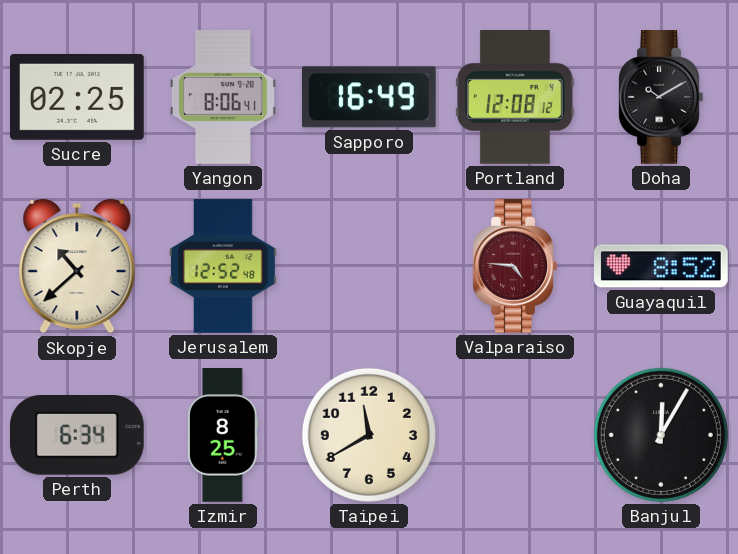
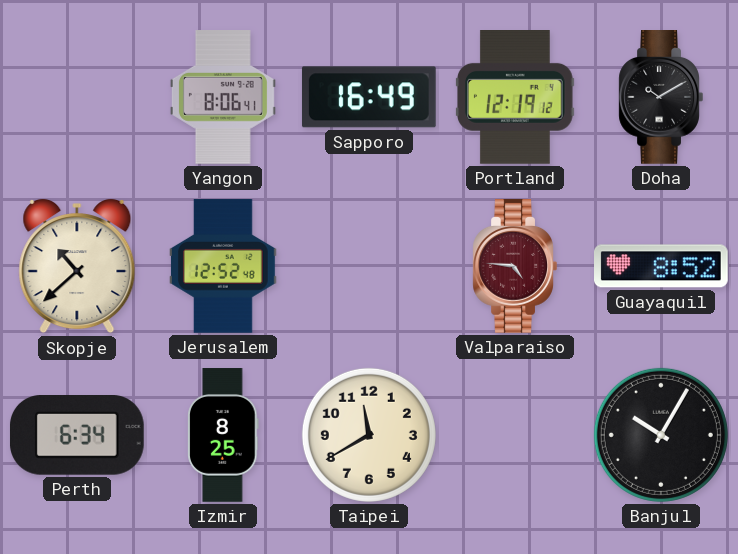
Sucre: 02:25 -> none
Portland: 12:08 -> 12:19
Banjul: 12:05 -> 10:05
